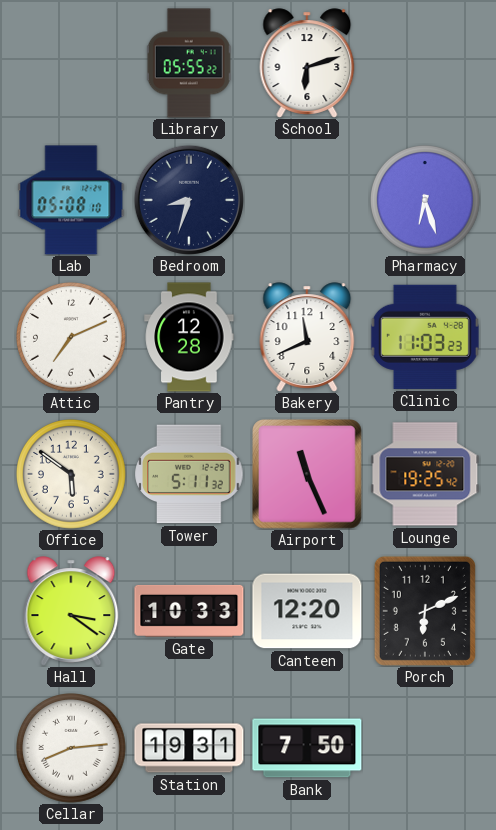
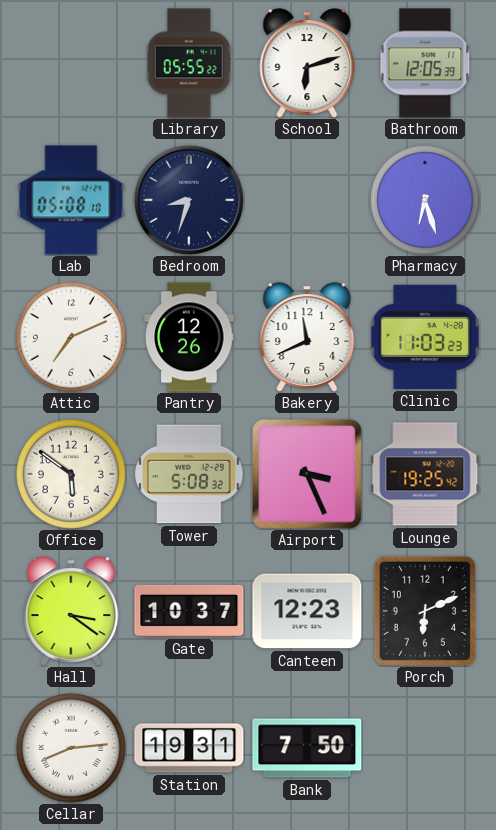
Bathroom: none -> 12:05
Pantry: 12:28 -> 12:26
Tower: 5:11 -> 5:08
Airport: 11:26 -> 3:26
Gate: 10:33 -> 10:37
Canteen: 12:20 -> 12:23
